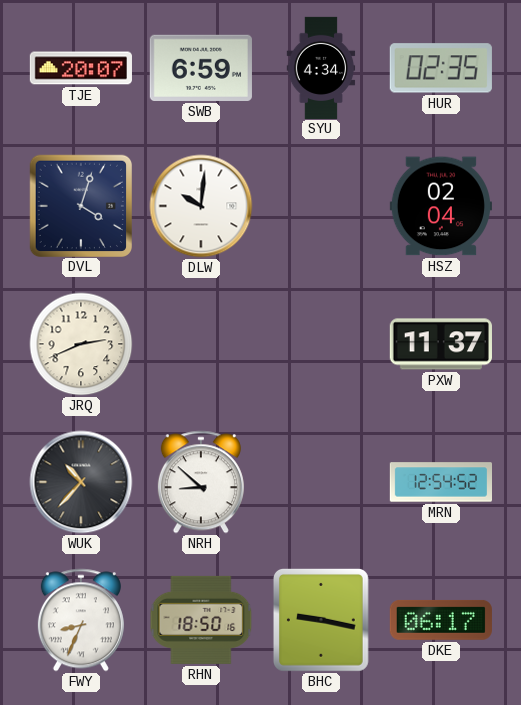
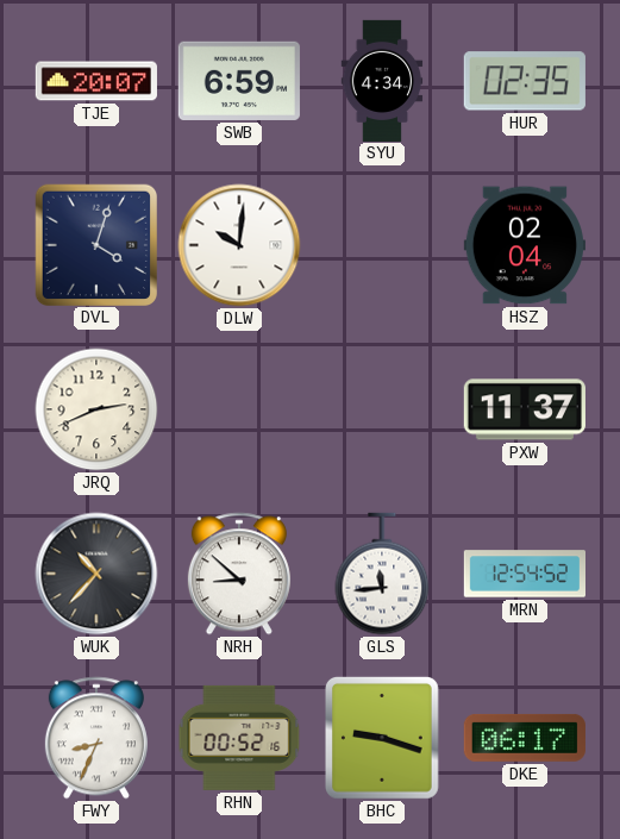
GLS: none -> 11:44
RHN: 18:50 -> 00:52
BHC: 9:17 -> 9:18
